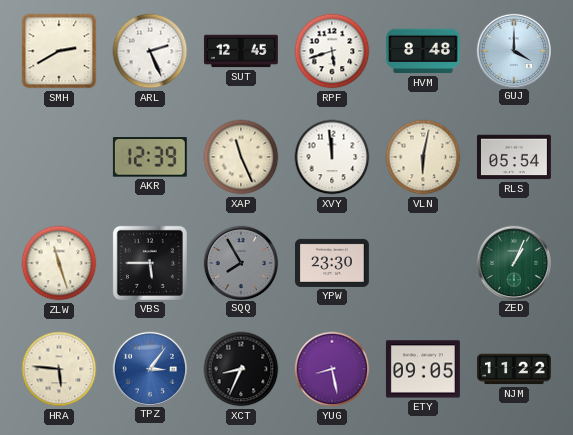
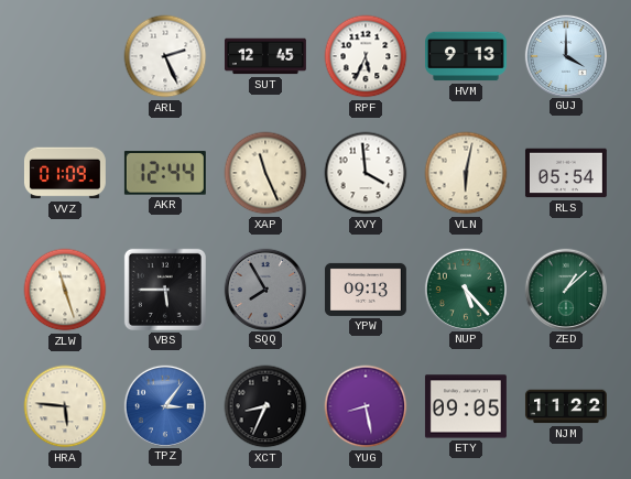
SMH: 2:40 -> none
RPF: 5:42 -> 5:34
HVM: 8:48 -> 9:13
VVZ: none -> 01:09
AKR: 12:39 -> 12:44
XVY: 11:59 -> 3:59
YPW: 23:30 -> 09:13
NUP: none -> 5:23
ZED: 1:04 -> 1:08
